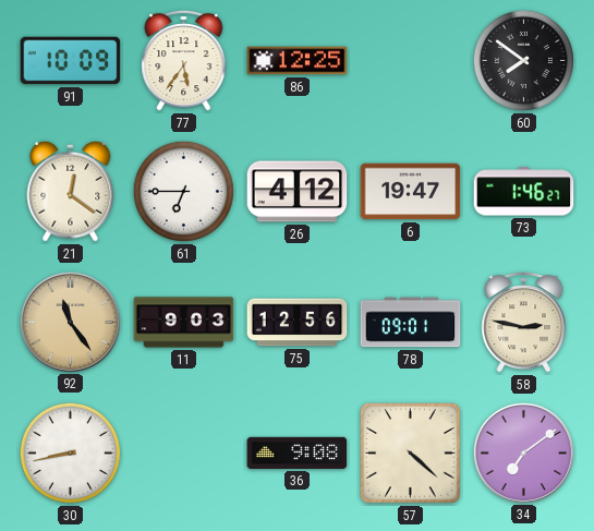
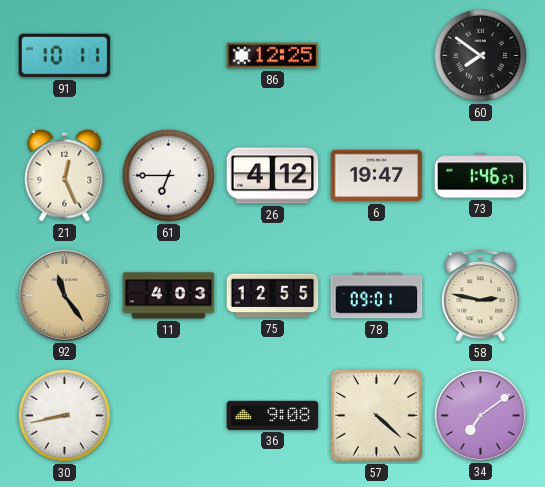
91: 10:09 -> 10:11
77: 5:36 -> none
21: 12:21 -> 12:26
11: 9:03 -> 4:03
75: 12:56 -> 12:55
